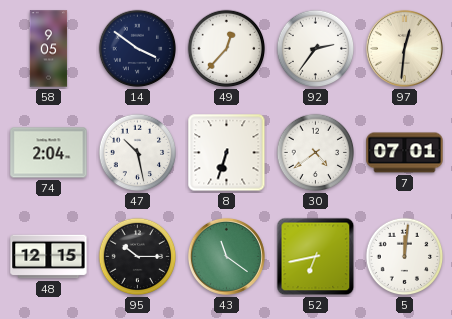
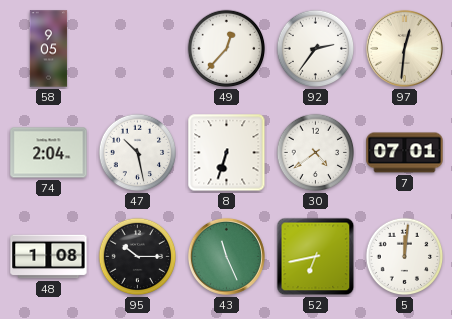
14: 3:51 -> none
48: 12:15 -> 1:08
43: 11:21 -> 11:26
